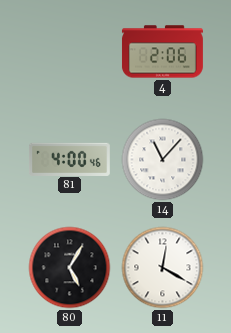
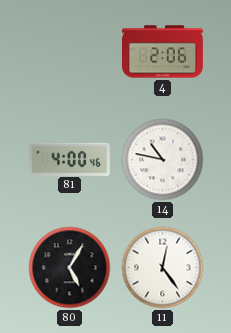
14: 11:07 -> 10:47
11: 12:20 -> 12:24
